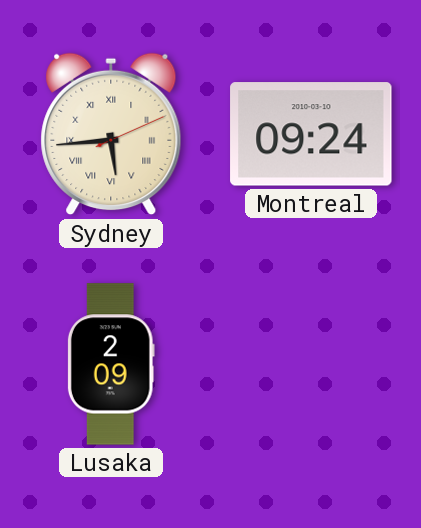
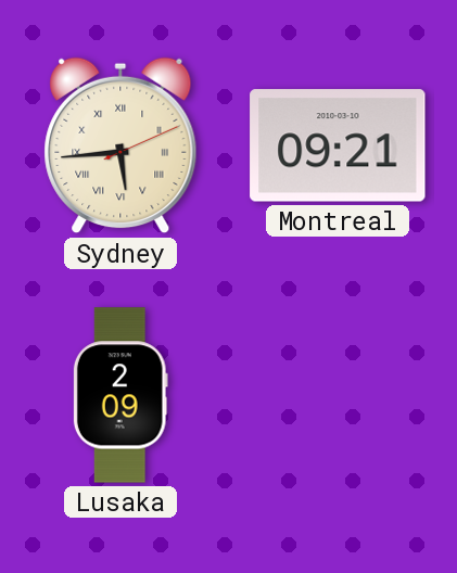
Montreal: 09:24 -> 09:21
